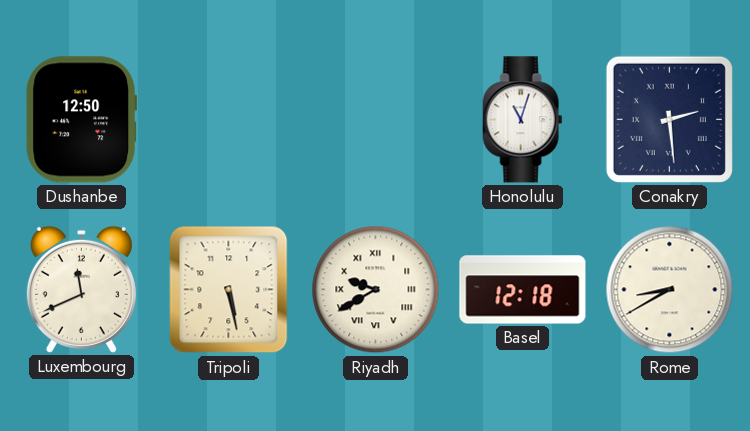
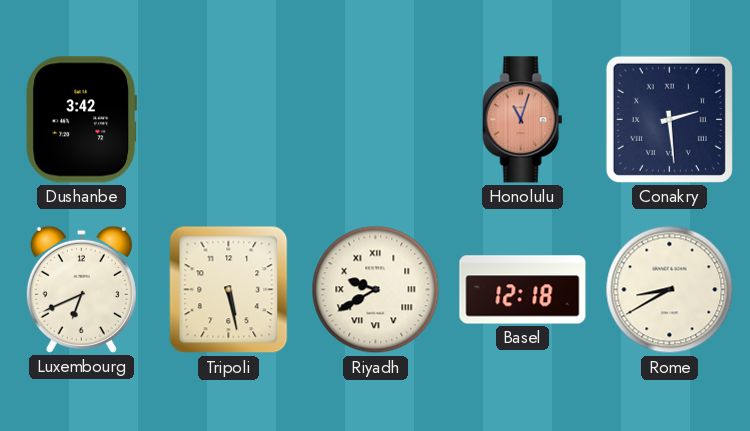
Dushanbe: 12:50 -> 3:42
Honolulu dial: white -> salmon
Luxembourg: 11:41 -> 6:41
